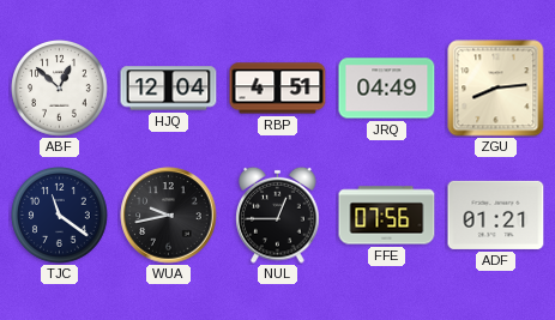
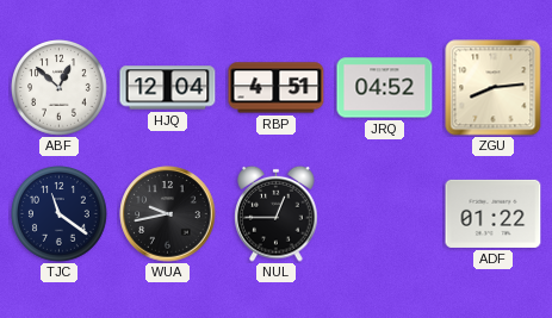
JRQ: 04:49 -> 04:52
FFE: 07:56 -> none
ADF: 01:21 -> 01:22
